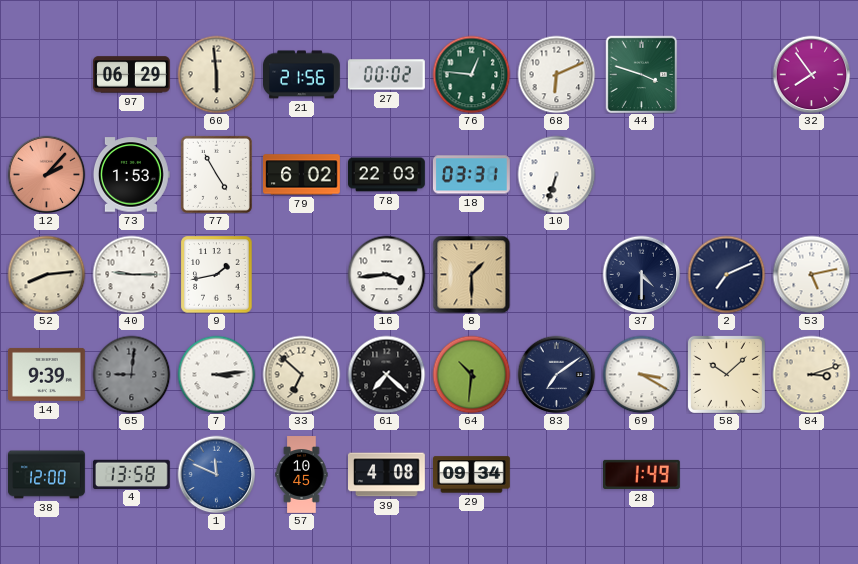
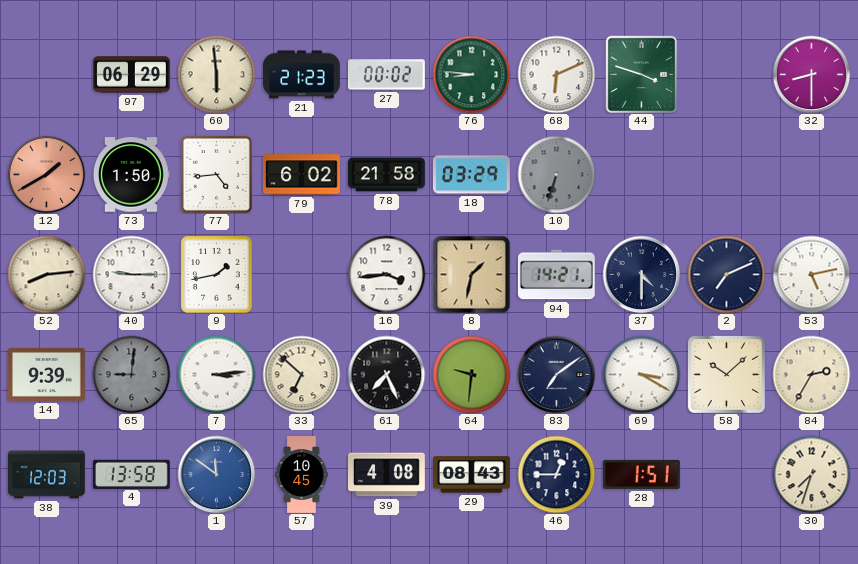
21: 21:56 -> 21:23
76: 12:46 -> 8:46
32: 7:54 -> 8:30
12: 2:07 -> 1:40
73: 1:53 -> 1:50
77: 4:55 -> 4:44
78: 22:03 -> 21:58
18: 03:31 -> 03:29
10 dial: white -> grey
8: 1:30 -> 1:32
94: none -> 14:21
61: 7:22 -> 7:26
64: 10:31 -> 9:31
84: 3:12 -> 2:35
38: 12:00 -> 12:03
1: 11:49 -> 11:51
29: 09:34 -> 08:43
46: none -> 12:45
28: 1:49 -> 1:51
30: none -> 7:33
